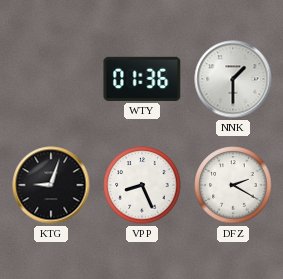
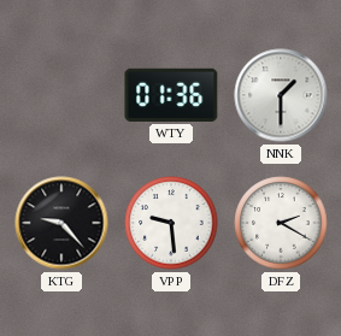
KTG: 9:03 -> 9:23
VPP: 8:26 -> 9:29
